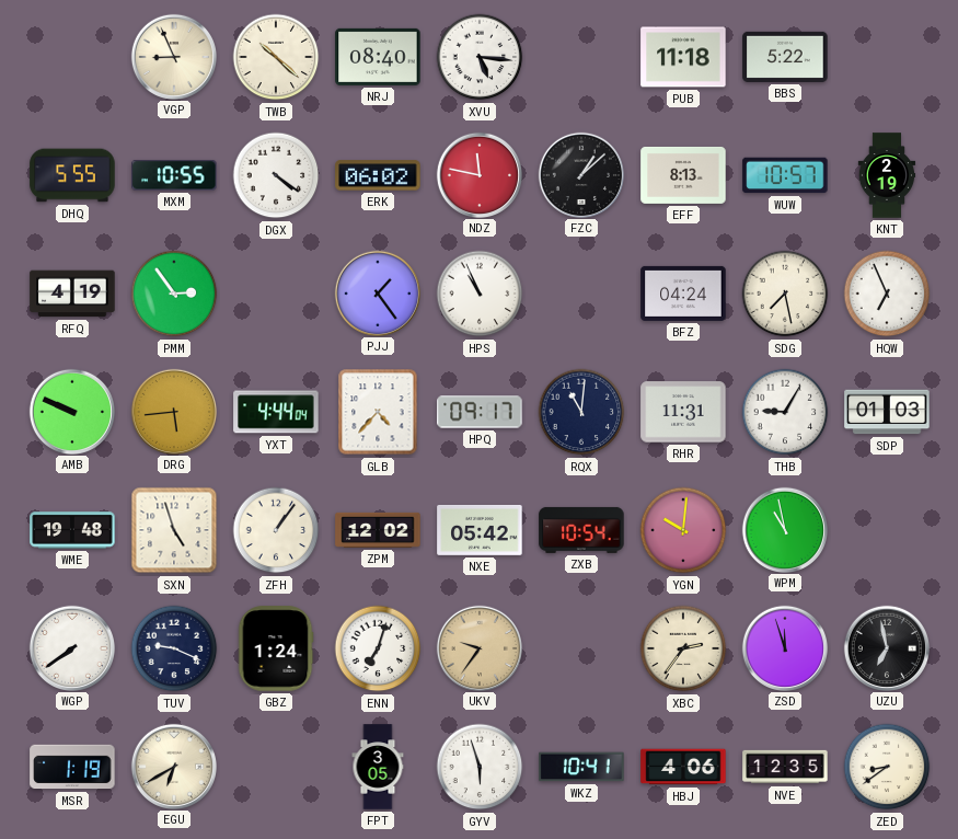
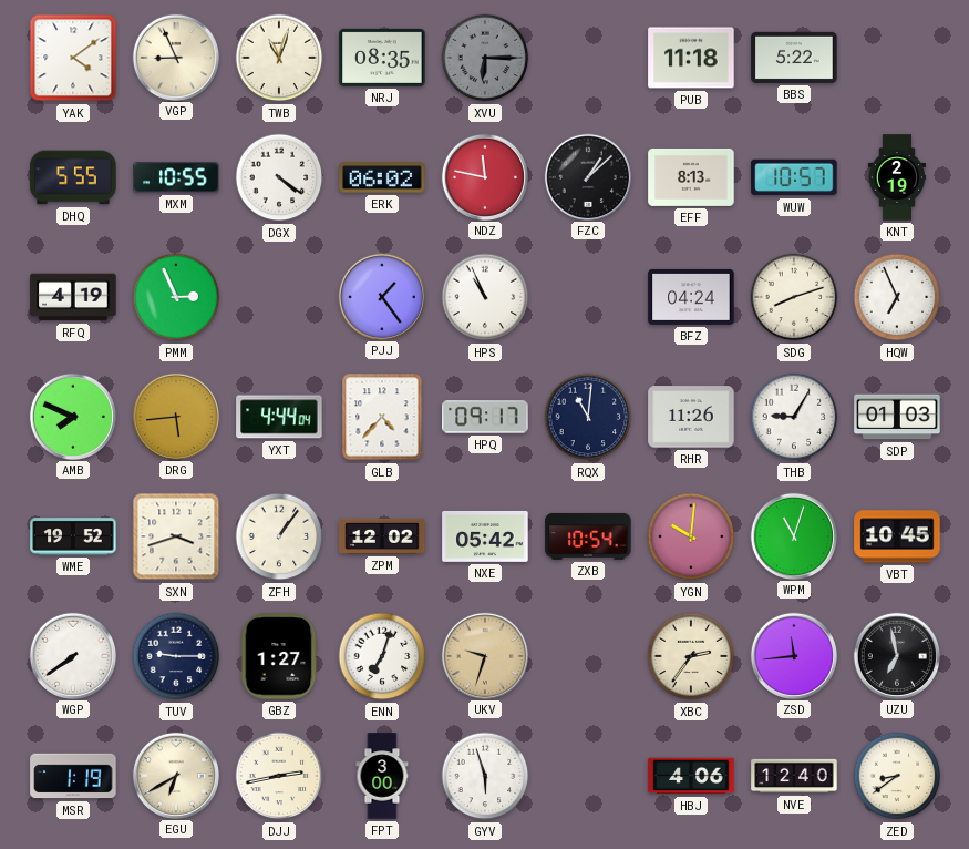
YAK: none -> 4:09
TWB: 10:22 -> 11:03
NRJ: 08:40 -> 08:35
XVU: 5:16 -> 6:15
XVU dial: white -> grey
PMM: 2:54 -> 2:56
SDG: 7:28 -> 8:12
AMB: 9:49 -> 7:49
RHR: 11:31 -> 11:26
WME: 19:48 -> 19:52
SXN: 4:57 -> 3:42
WPM: 10:58 -> 11:03
VBT: none -> 10:45
TUV: 9:19 -> 9:15
GBZ: 1:24 -> 1:27
UKV: 9:36 -> 9:33
ZSD: 11:57 -> 11:44
DJJ: none -> 2:43
FPT: 3:05 -> 3:00
WKZ: 10:41 -> none
NVE: 12:35 -> 12:40
